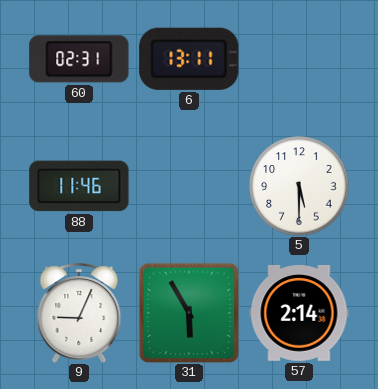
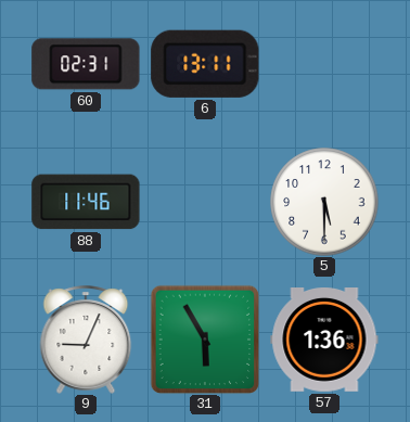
57: 2:14 -> 1:36
